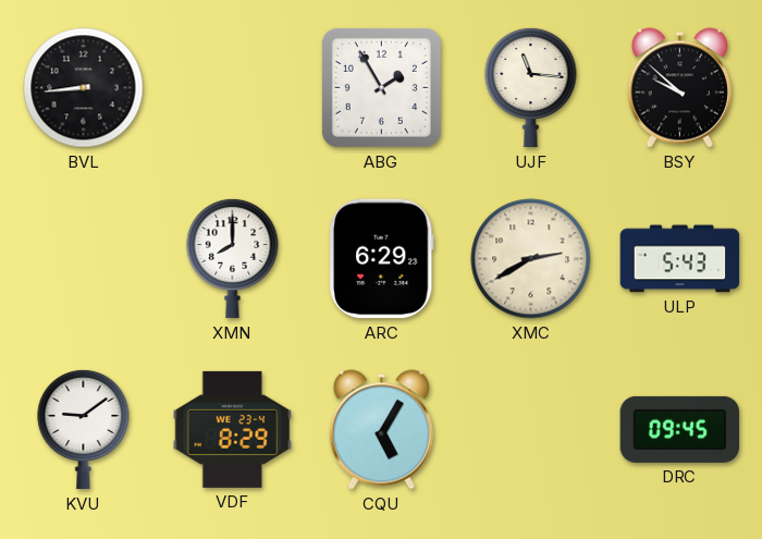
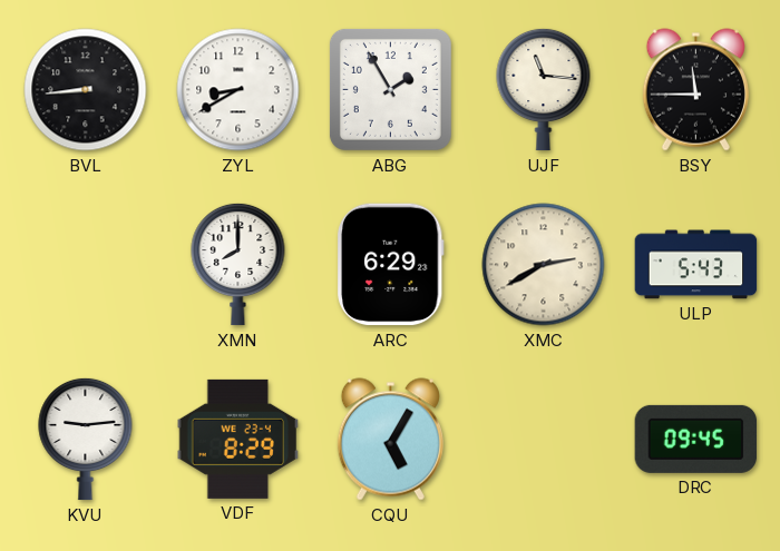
ZYL: none -> 8:40
BSY: 9:52 -> 11:45
KVU: 9:09 -> 9:14
